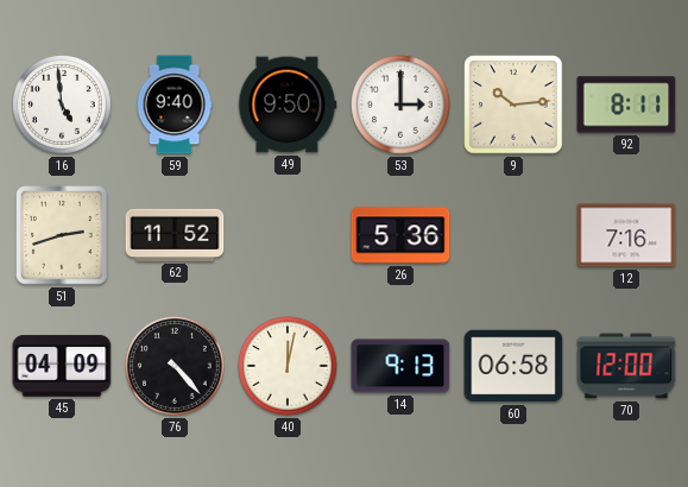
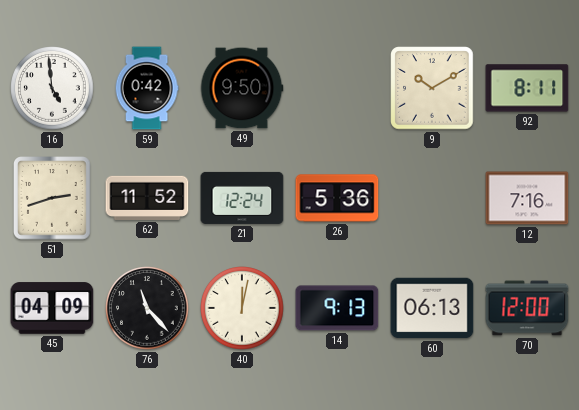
59: 9:40 -> 0:42
53: 3:00 -> none
9: 10:14 -> 10:10
21: none -> 12:24
76: 4:23 -> 11:23
60: 06:58 -> 06:13
